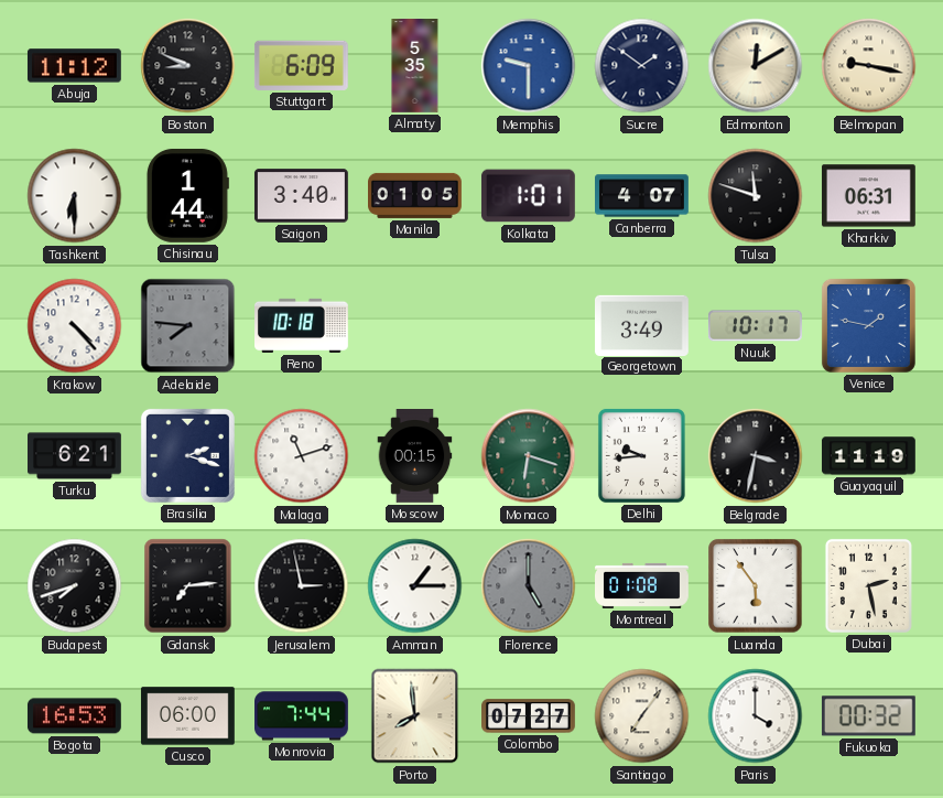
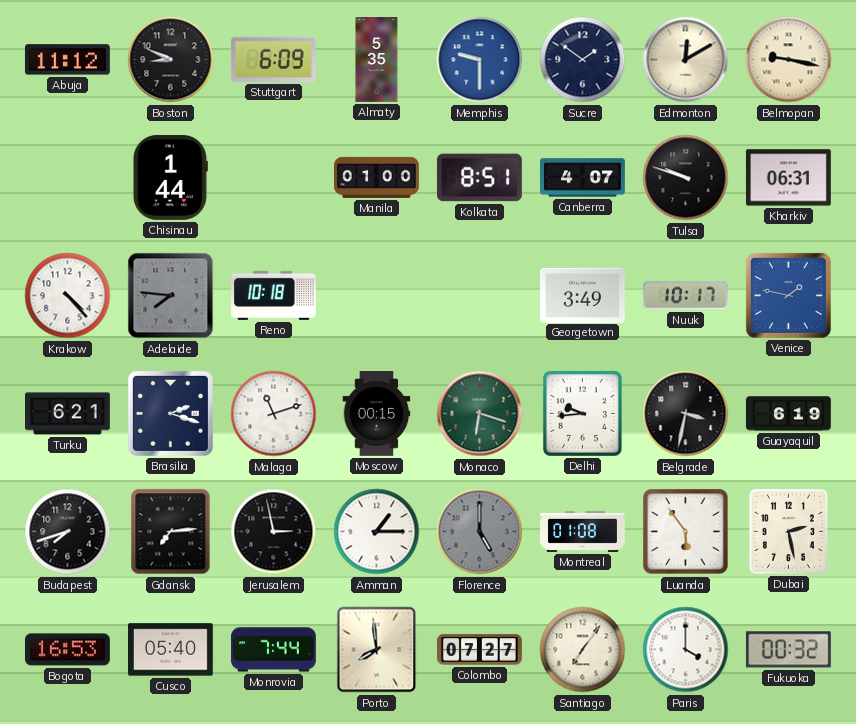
Tashkent: 6:30 -> none
Saigon: 3:40 -> none
Manila: 01:05 -> 01:00
Kolkata: 1:01 -> 8:51
Tulsa: 11:48 -> 9:48
Guayaquil: 11:19 -> 6:19
Cusco: 06:00 -> 05:40
